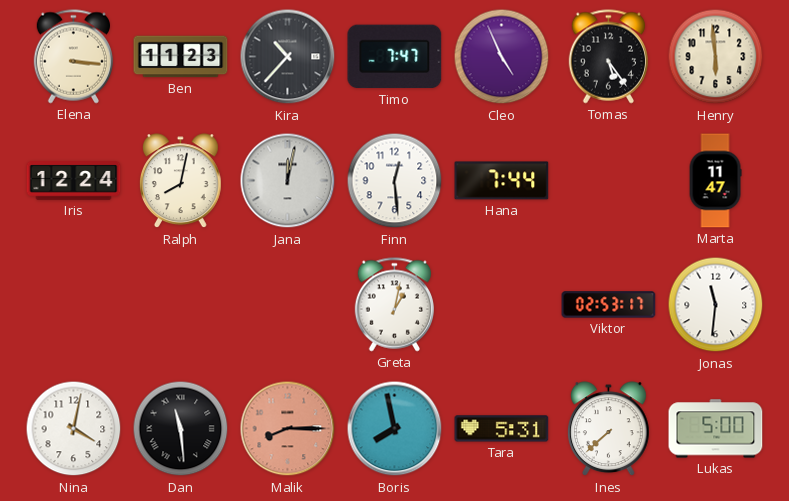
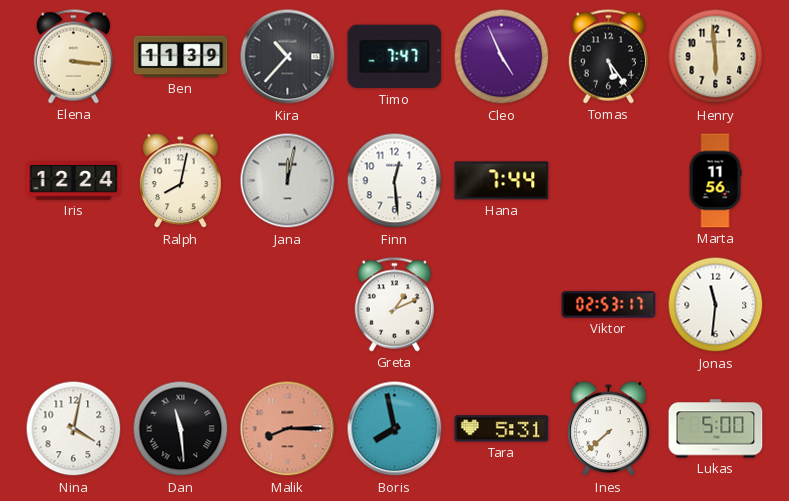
Ben: 11:23 -> 11:39
Marta: 11:47 -> 11:56
Greta: 1:02 -> 1:11
